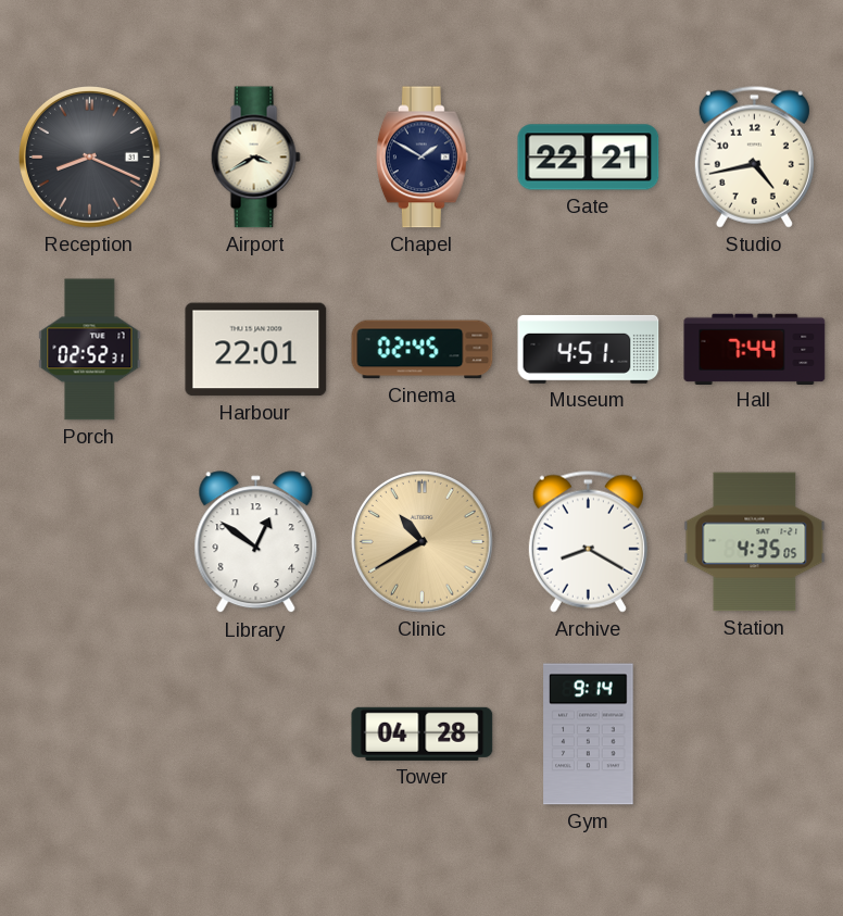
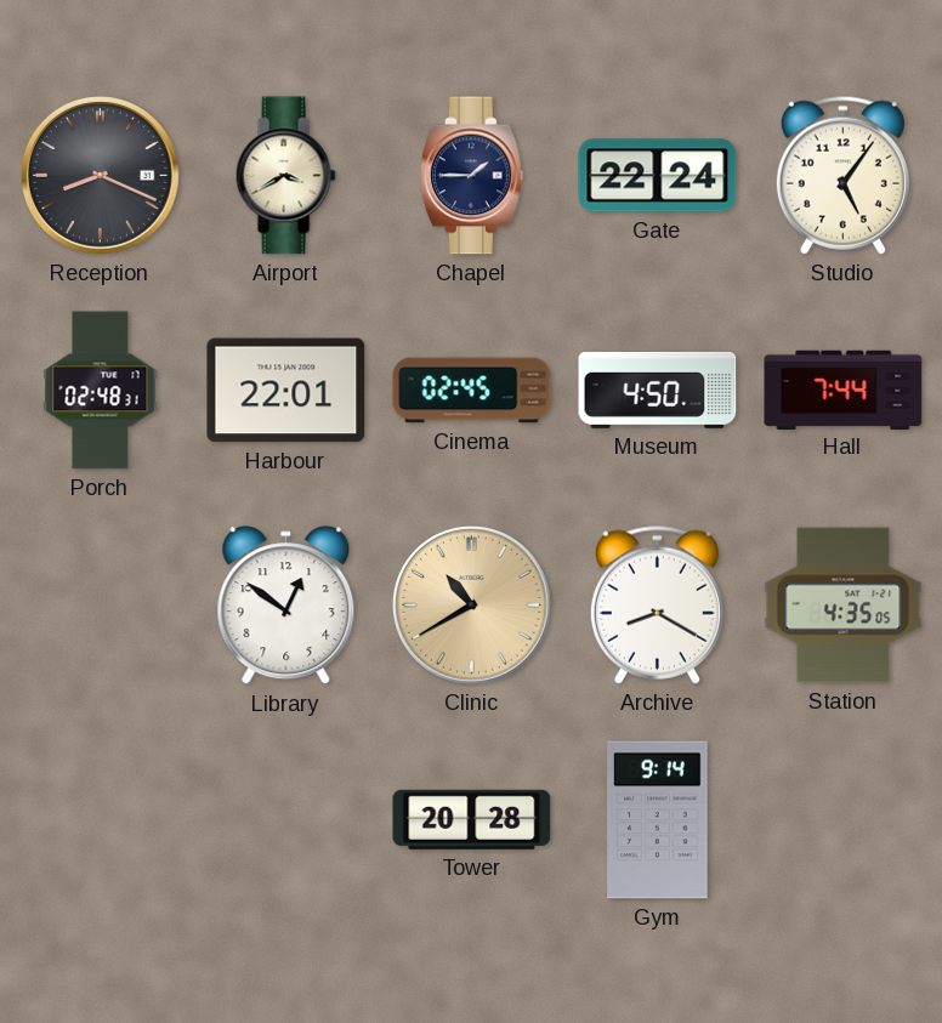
Chapel: 1:50 -> 1:45
Gate: 22:21 -> 22:24
Studio: 4:43 -> 5:06
Porch: 02:52 -> 02:48
Museum: 4:51 -> 4:50
Tower: 04:28 -> 20:28
